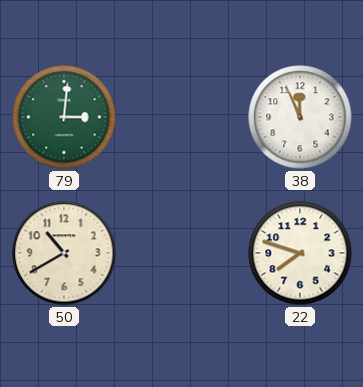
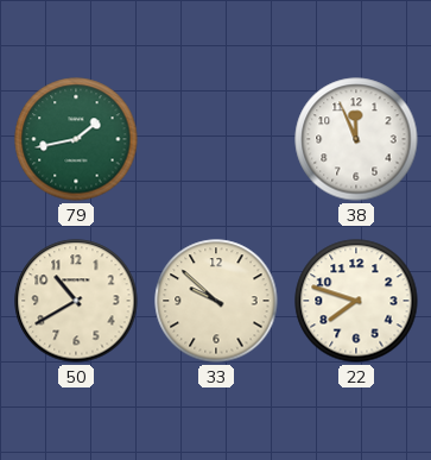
79: 3:01 -> 1:43
33: none -> 9:52
